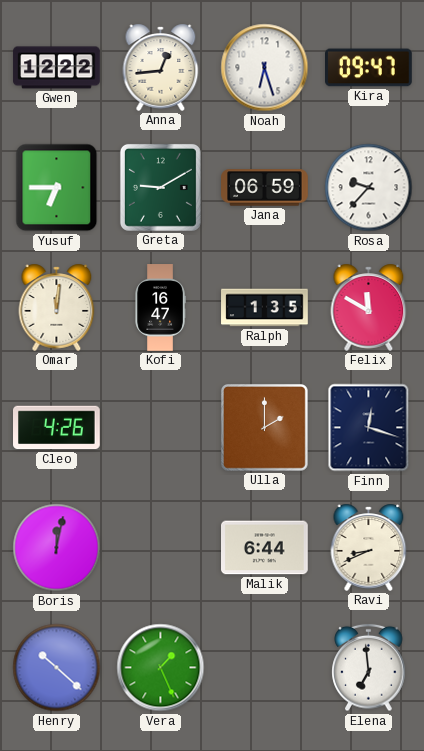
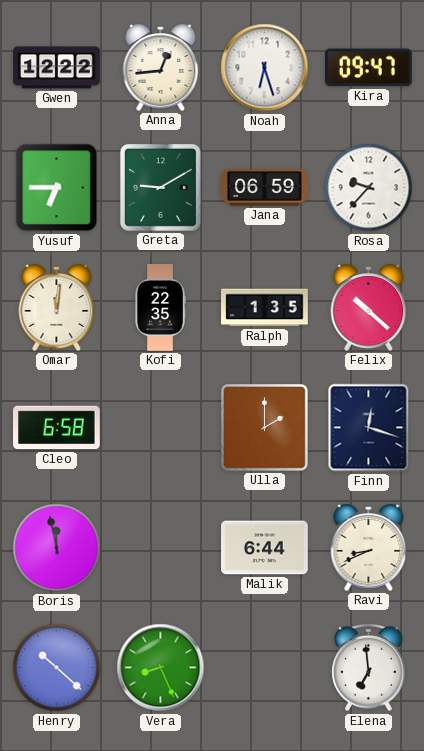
Kofi: 16:47 -> 22:35
Felix: 11:50 -> 10:22
Cleo: 4:26 -> 6:58
Boris: 12:02 -> 11:58
Vera: 1:26 -> 8:26
